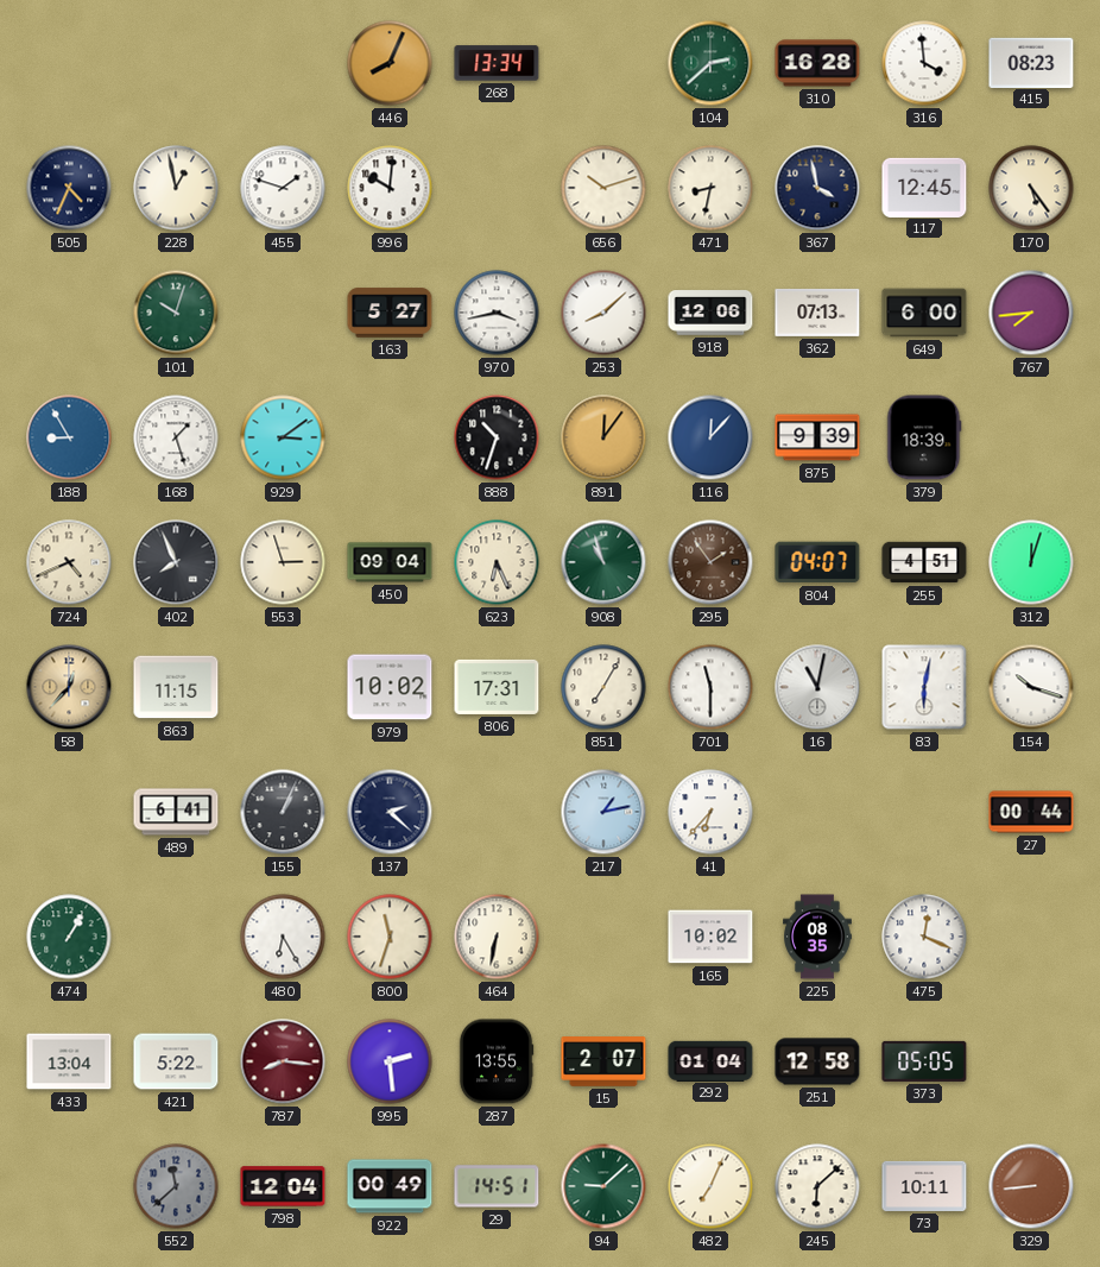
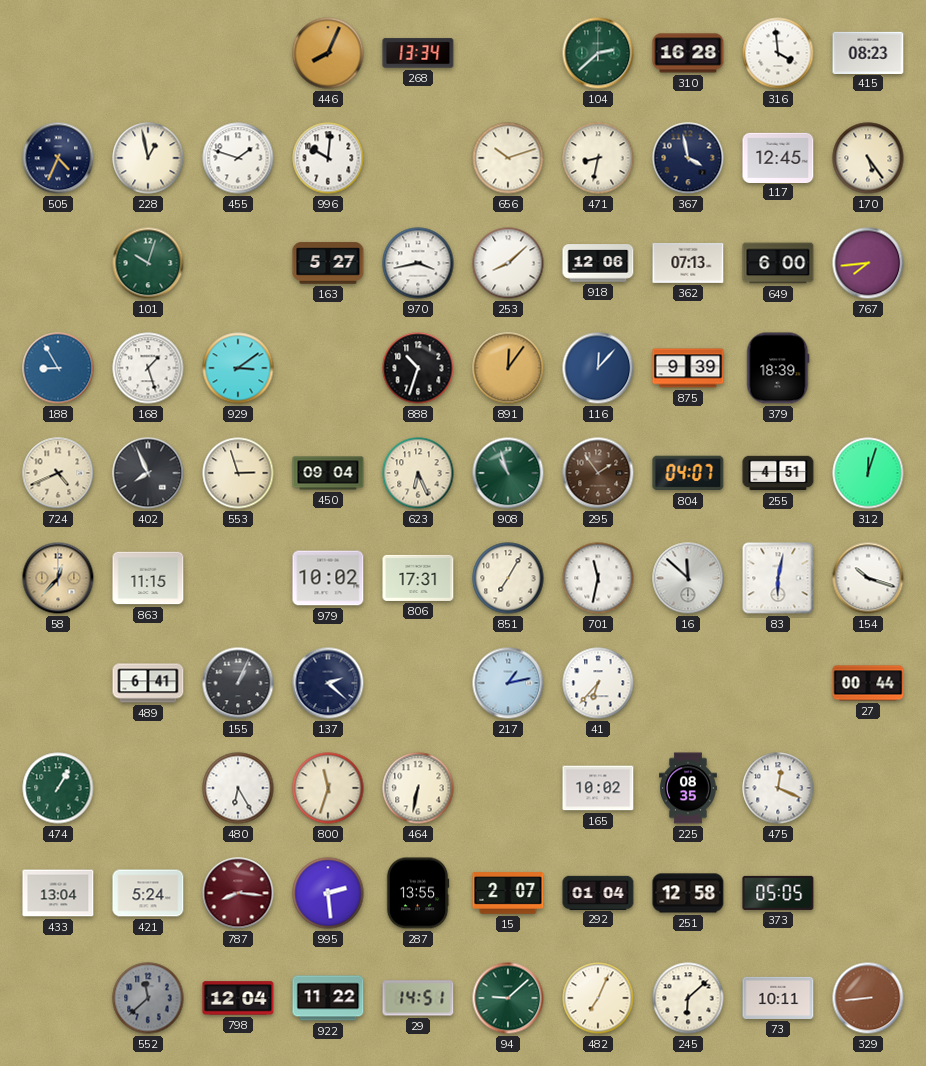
701: 11:30 -> 11:32
16: 11:02 -> 11:52
421: 5:22 -> 5:24
922: 00:49 -> 11:22
